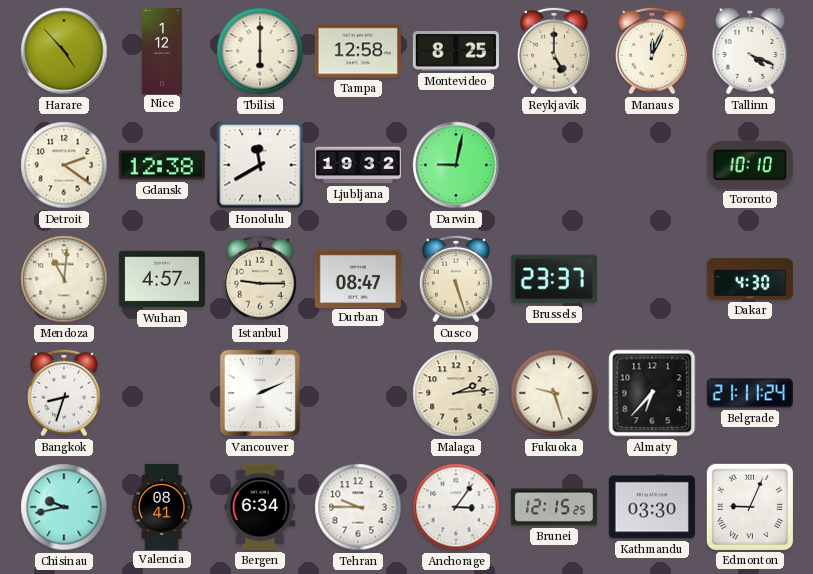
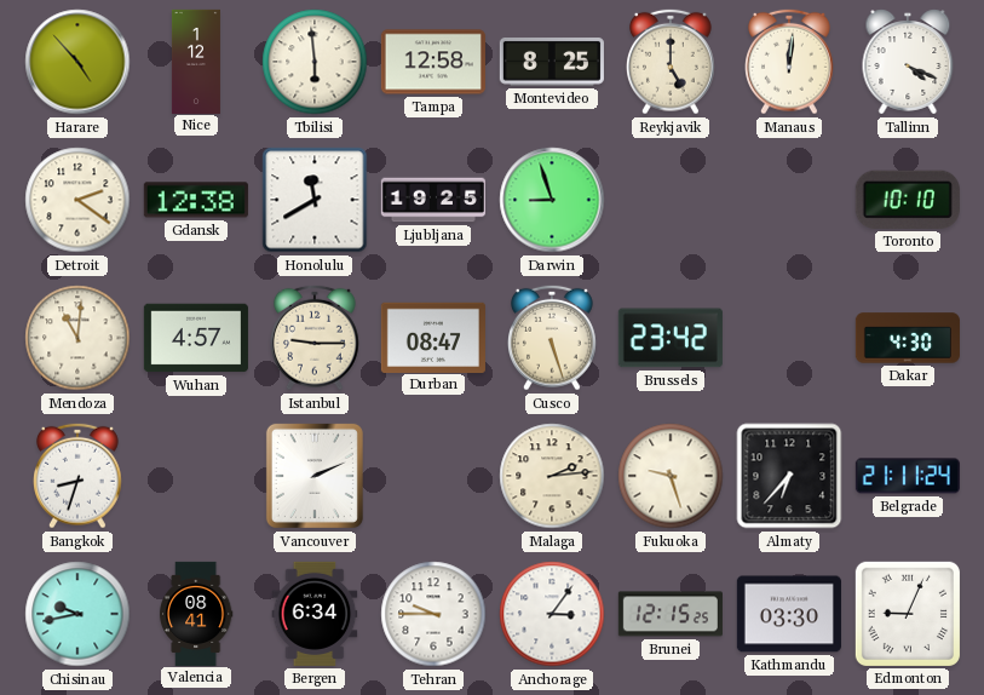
Tbilisi: 6:00 -> 5:59
Manaus: 12:04 -> 12:01
Ljubljana: 19:32 -> 19:25
Darwin: 9:02 -> 8:57
Brussels: 23:37 -> 23:42
